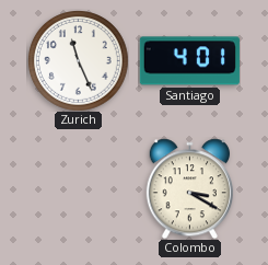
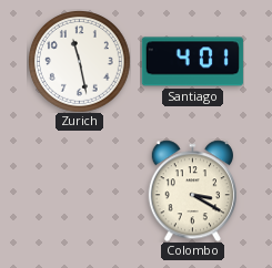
Zurich: 11:26 -> 11:28
